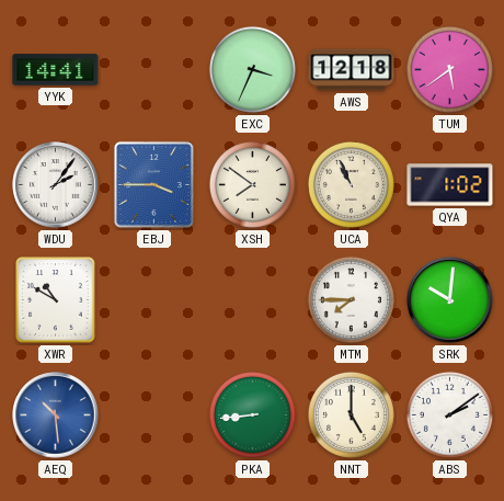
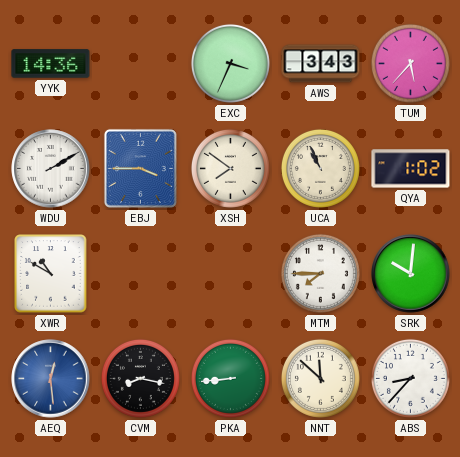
YYK: 14:41 -> 14:36
AWS: 12:18 -> 3:43
TUM: 5:39 -> 5:37
WDU: 2:06 -> 2:10
AEQ: 10:29 -> 12:29
CVM: none -> 8:17
NNT: 5:00 -> 11:52
ABS: 2:09 -> 8:37
